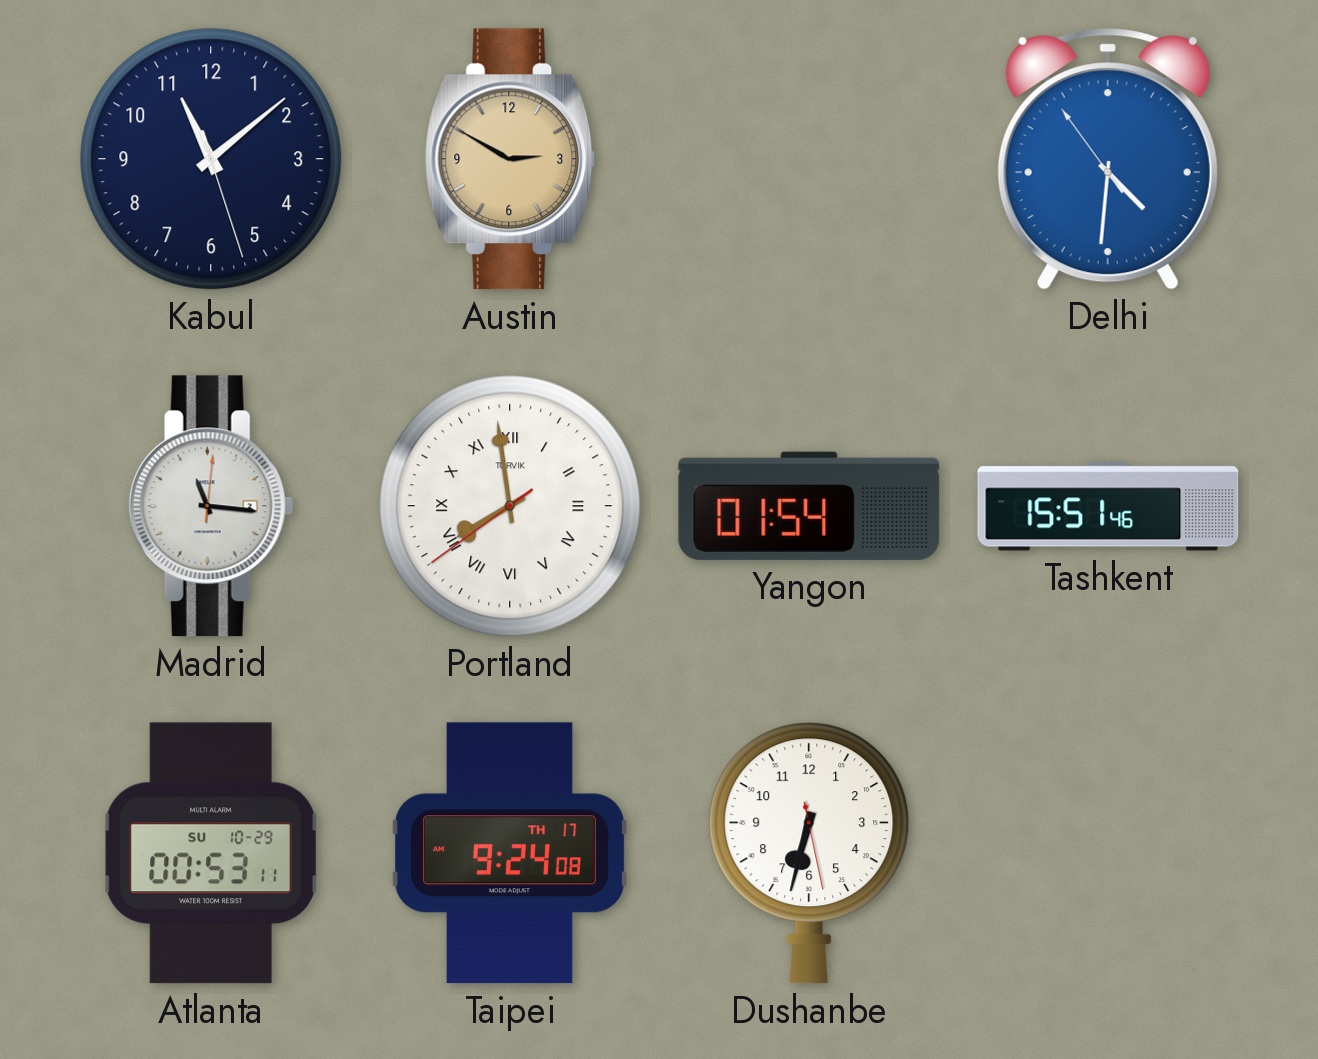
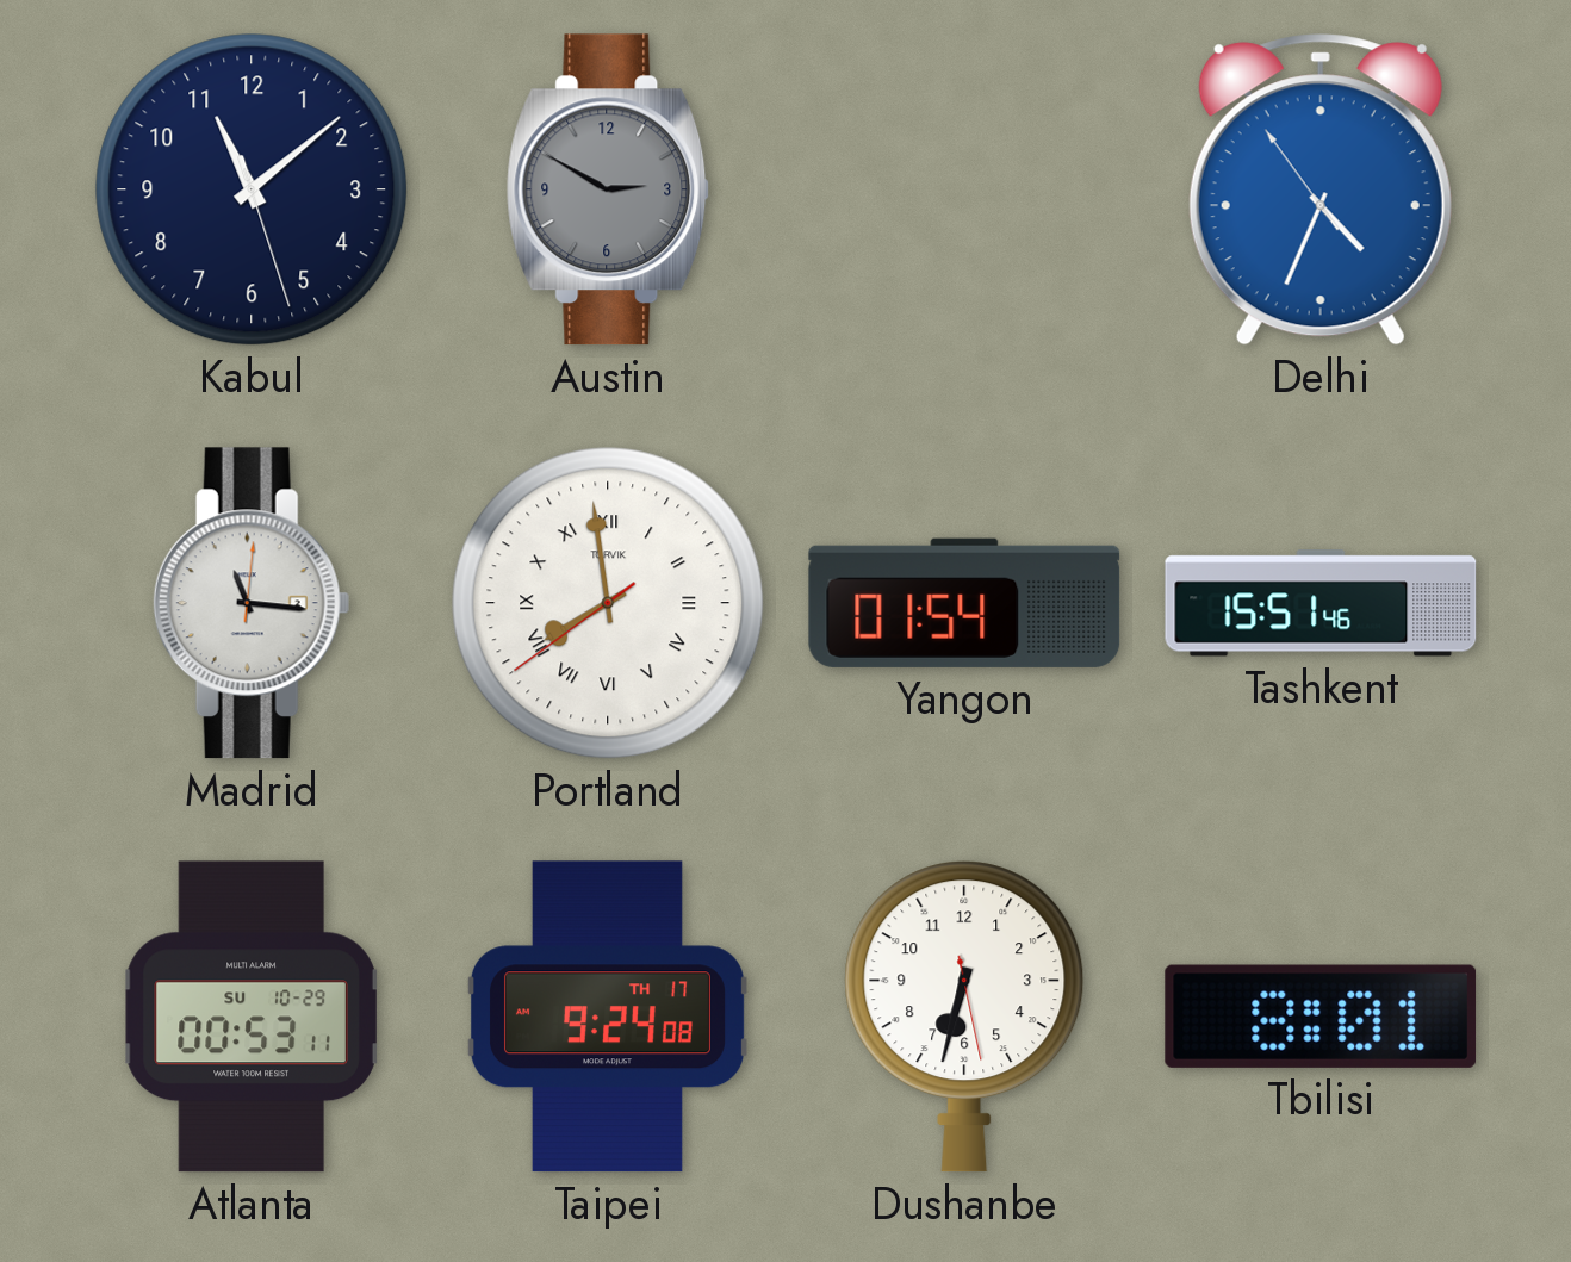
Austin dial: champagne -> grey
Delhi: 4:30 -> 4:33
Tbilisi: none -> 8:01
